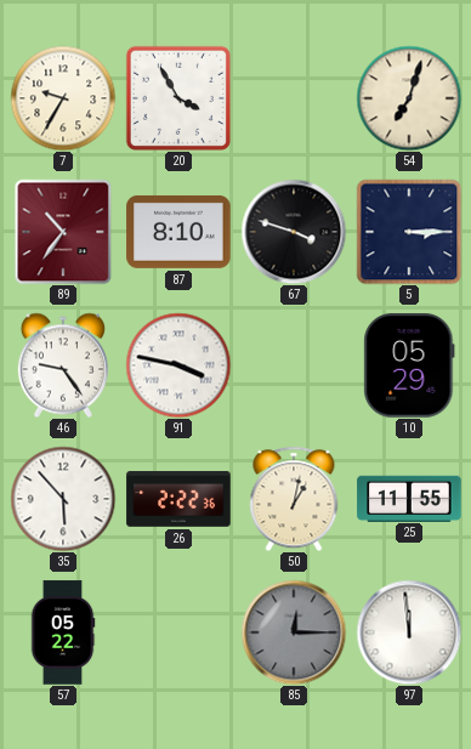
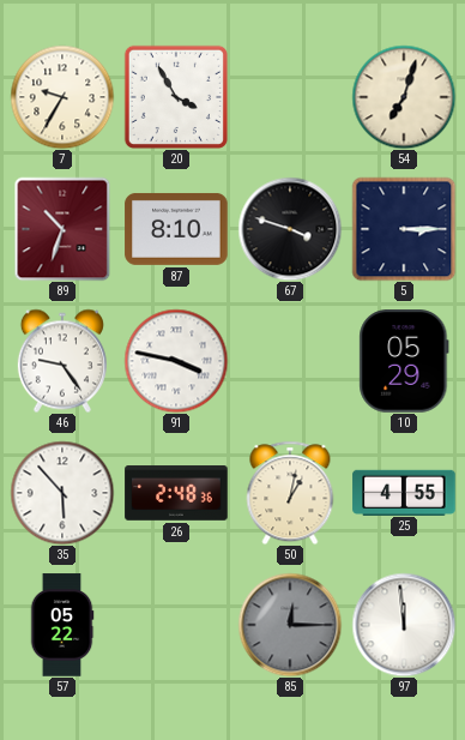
89: 10:36 -> 10:33
26: 2:22 -> 2:48
25: 11:55 -> 4:55
